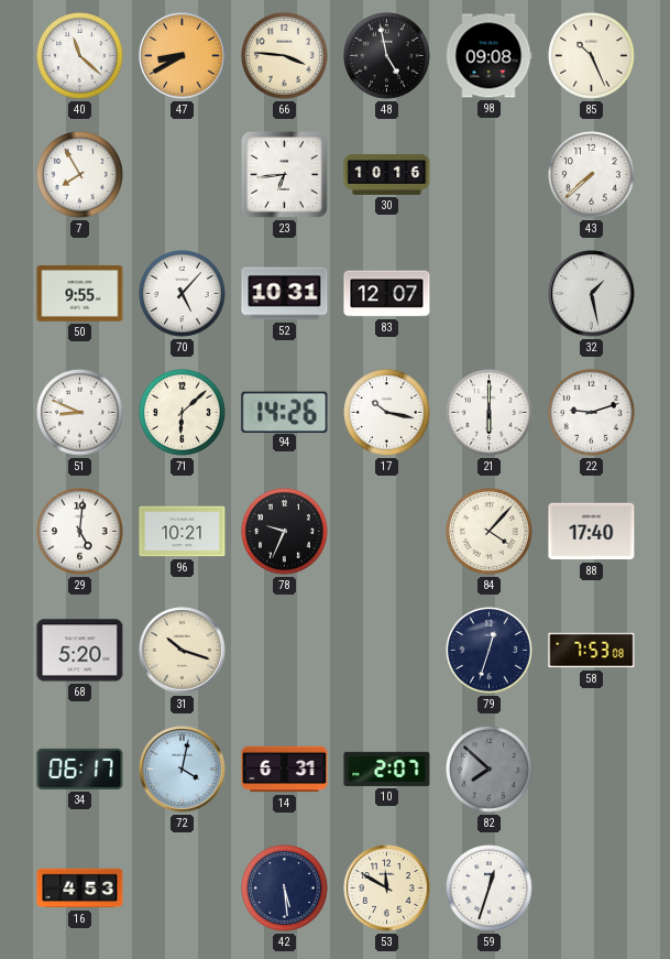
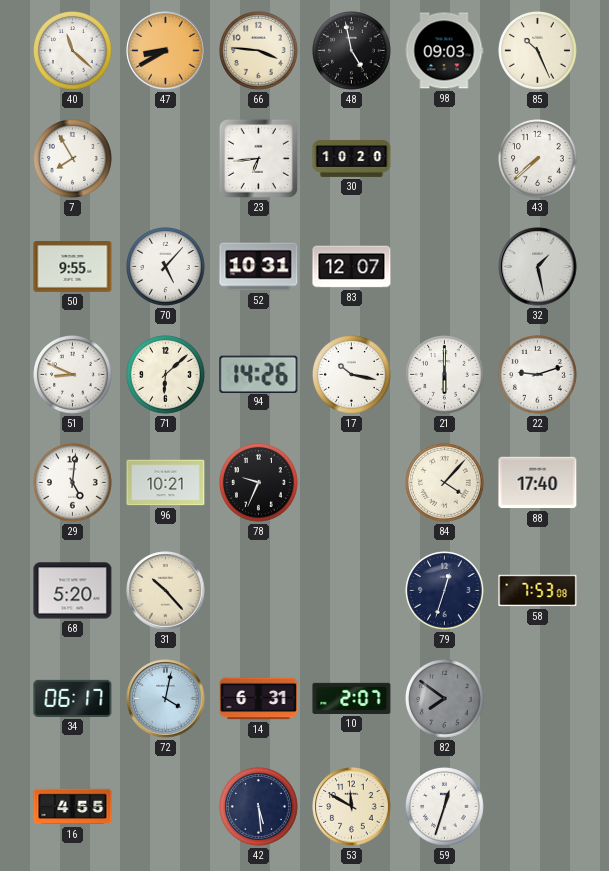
98: 09:08 -> 09:03
30: 10:16 -> 10:20
31: 10:18 -> 10:23
82: 7:52 -> 7:51
16: 4:53 -> 4:55
